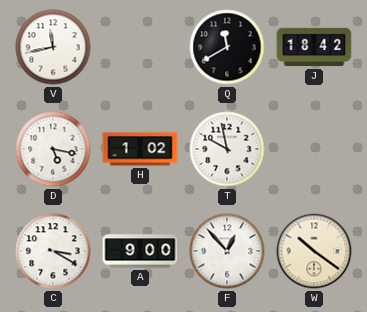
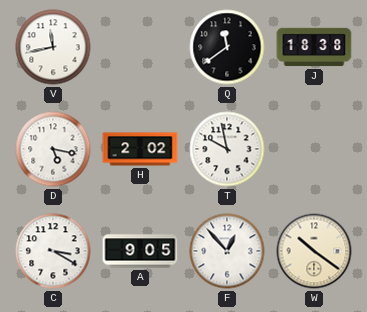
Q: 11:40 -> 11:39
J: 18:42 -> 18:38
H: 1:02 -> 2:02
A: 9:00 -> 9:05
